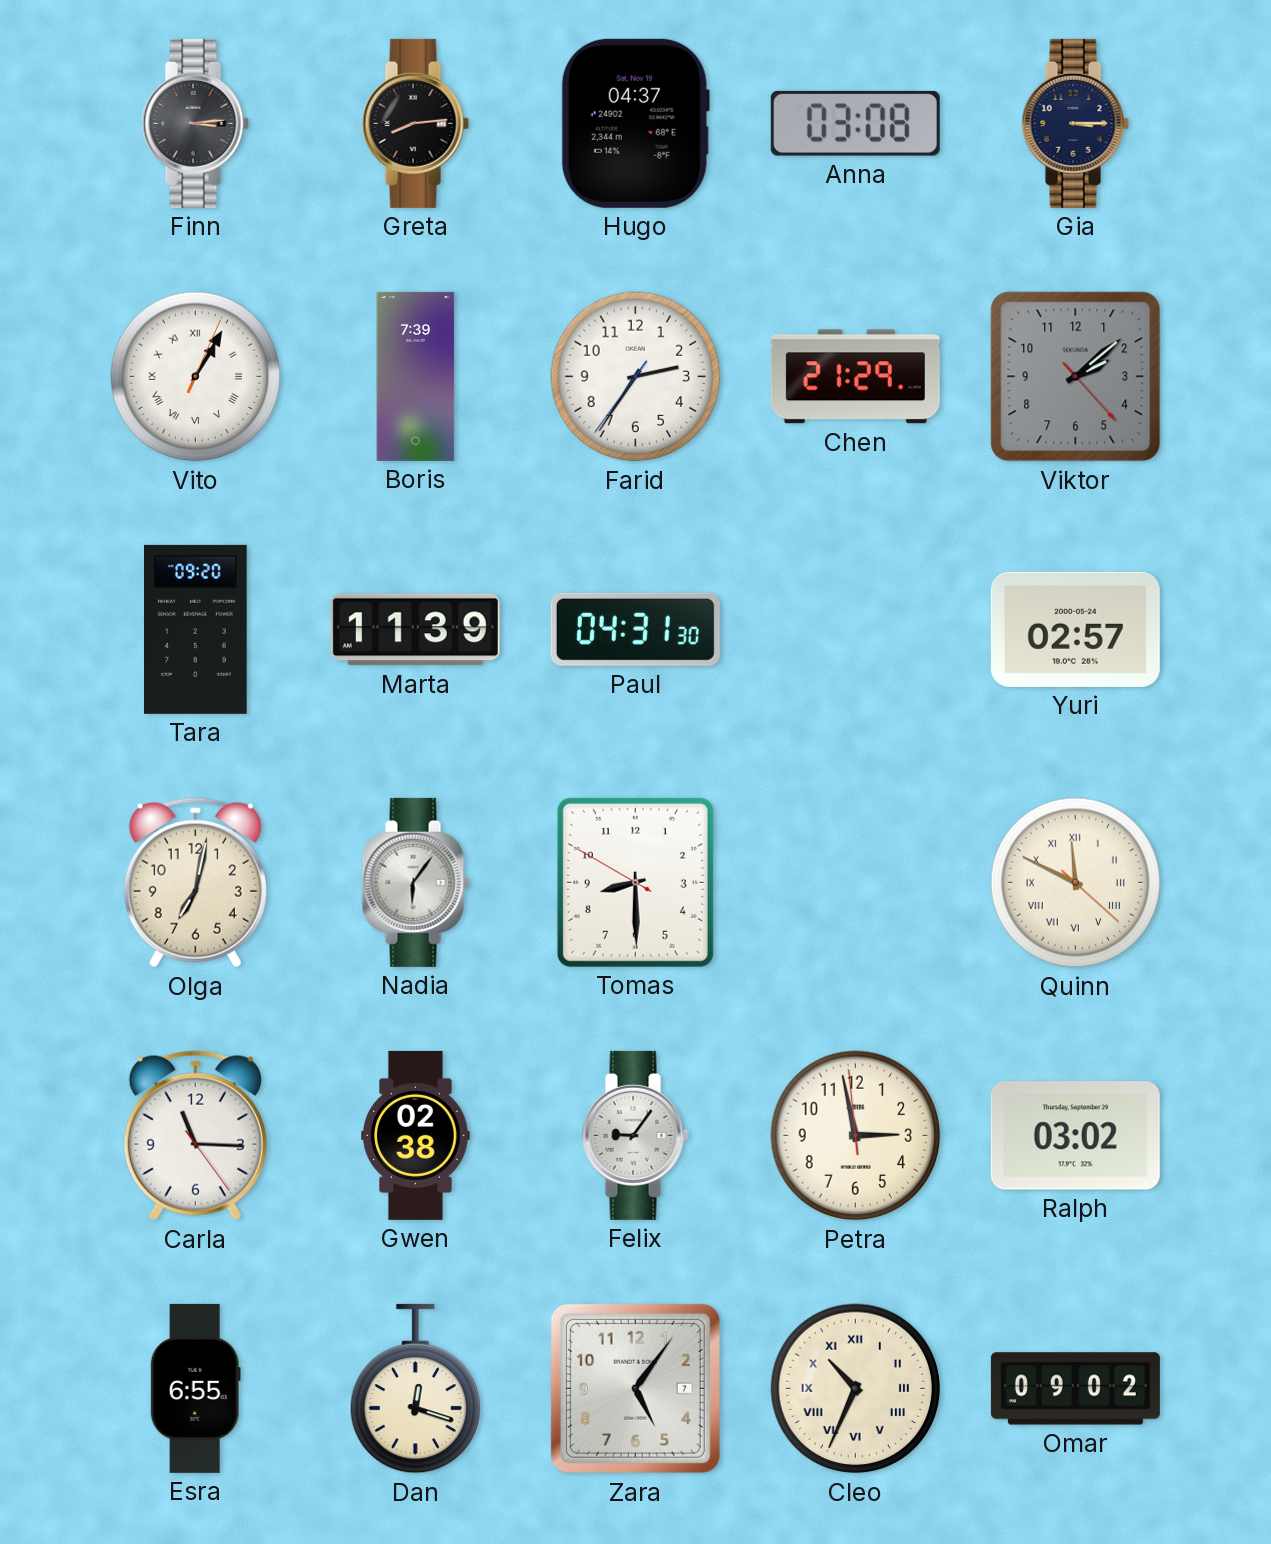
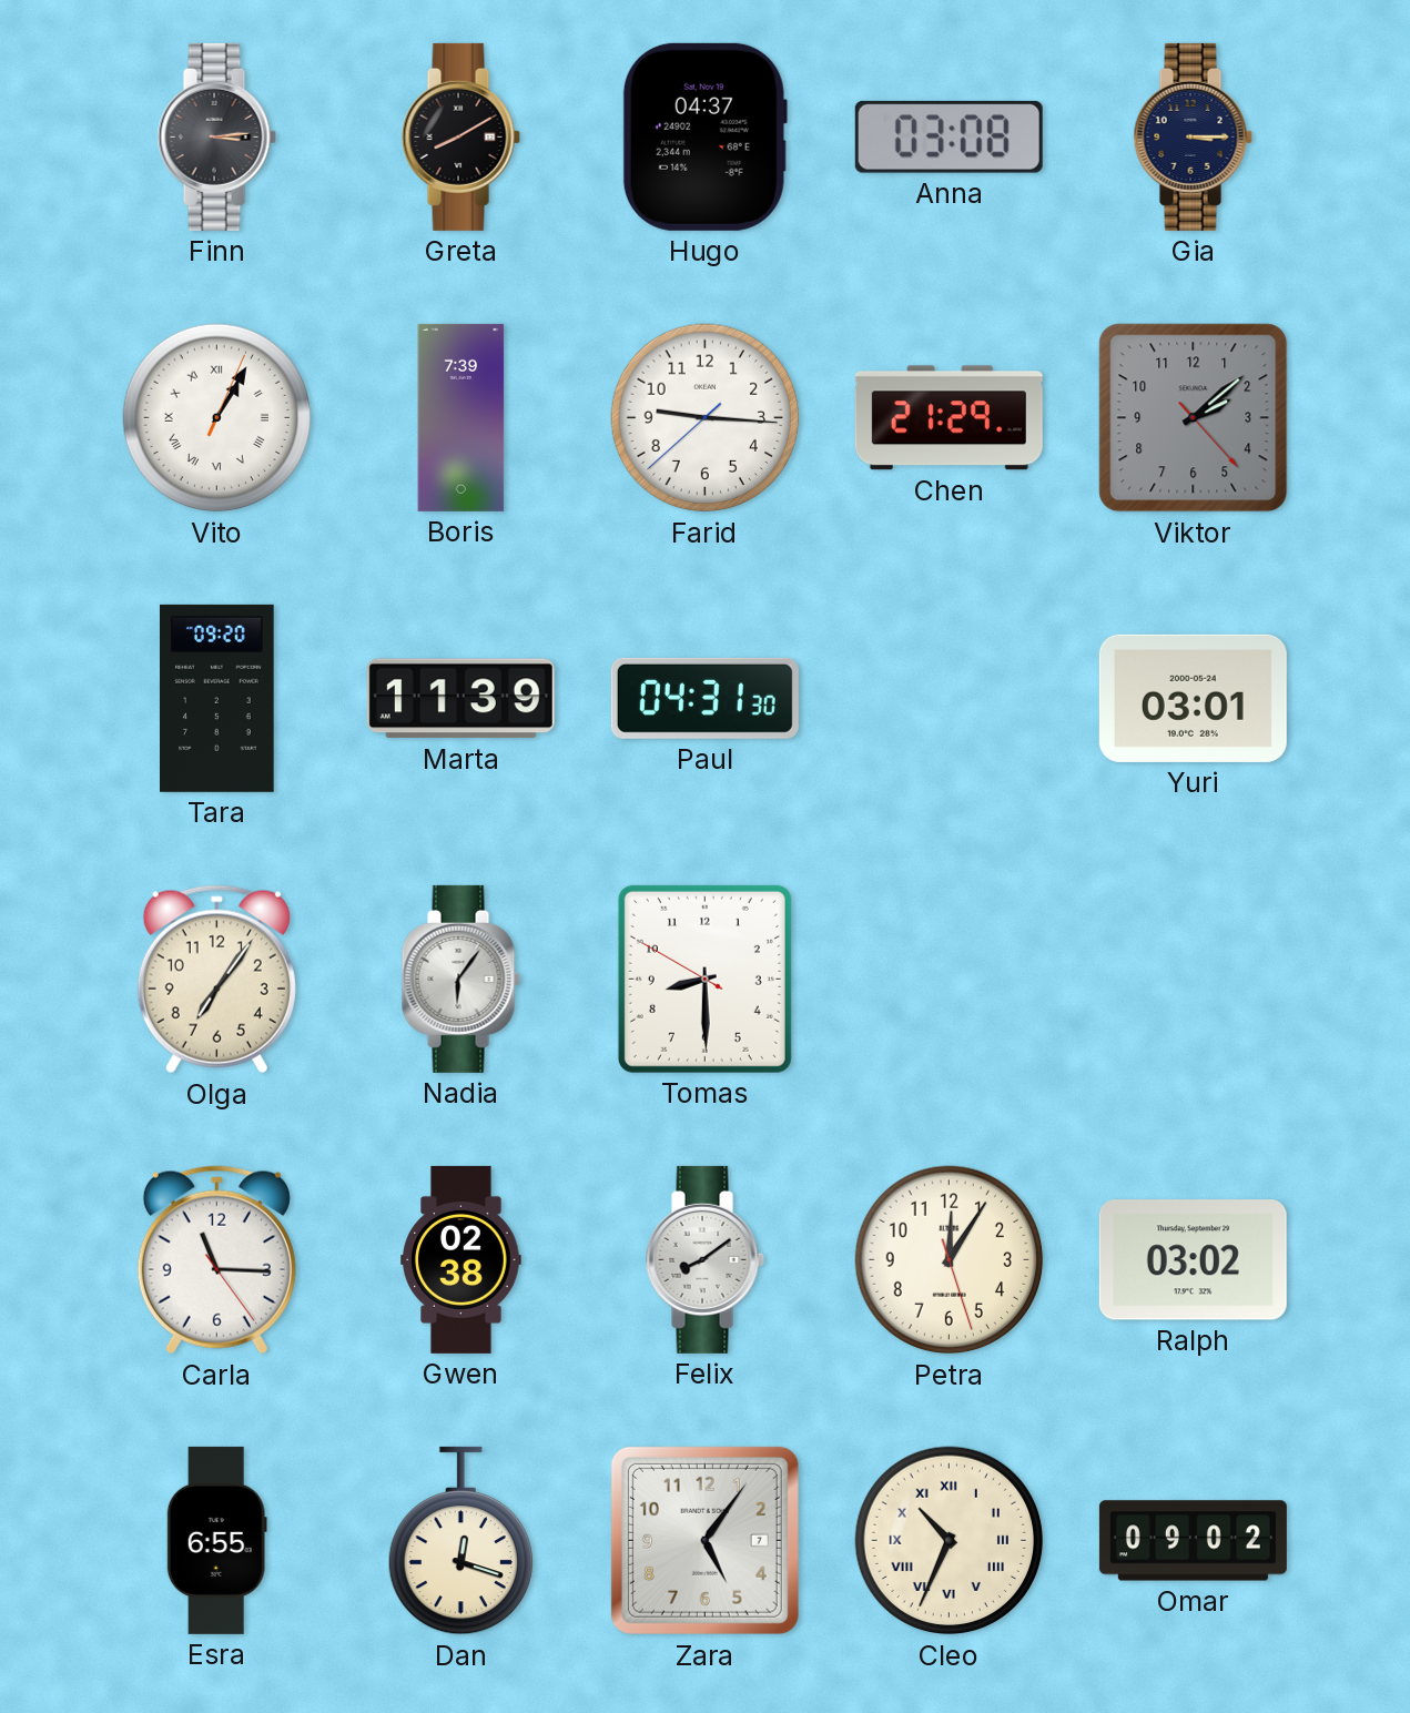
Greta: 8:14 -> 8:10
Farid: 2:35 -> 9:15
Yuri: 02:57 -> 03:01
Olga: 7:02 -> 7:06
Quinn: 11:49 -> none
Felix: 9:06 -> 8:09
Petra: 2:57 -> 12:05
